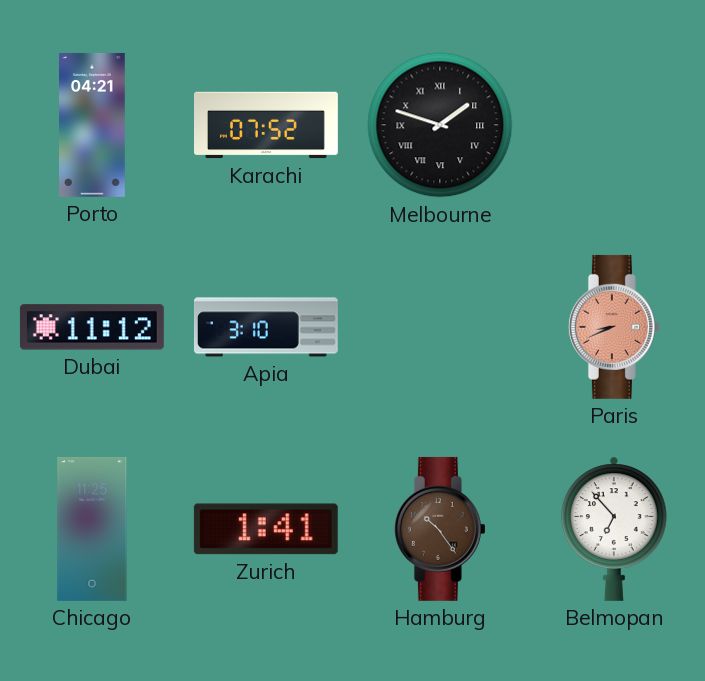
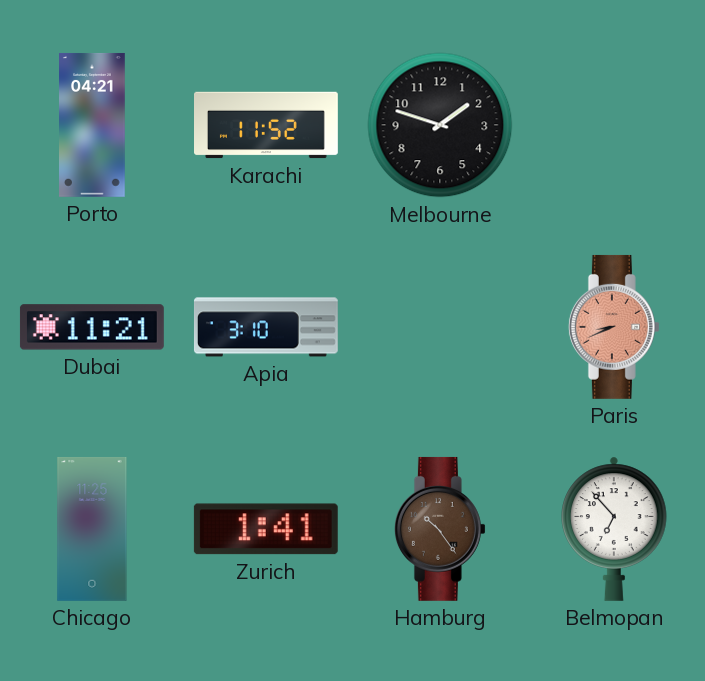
Karachi: 07:52 -> 11:52
Melbourne numerals: Roman -> Arabic
Dubai: 11:12 -> 11:21
